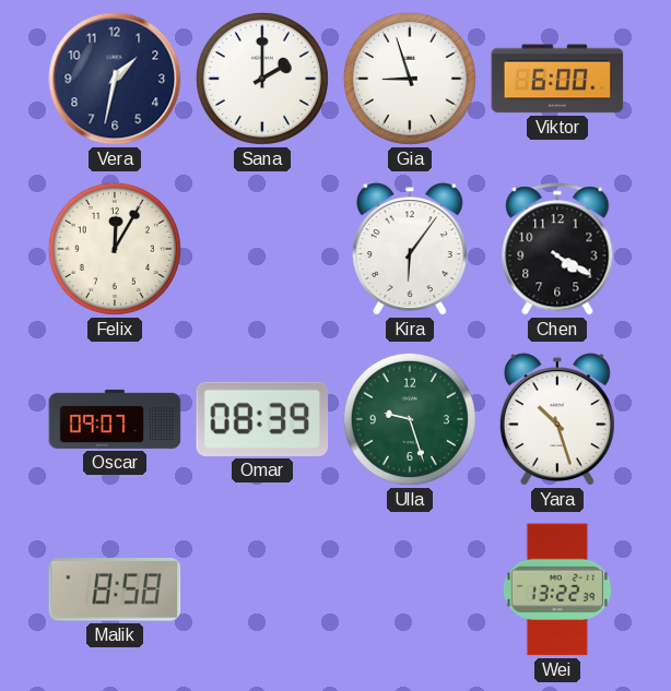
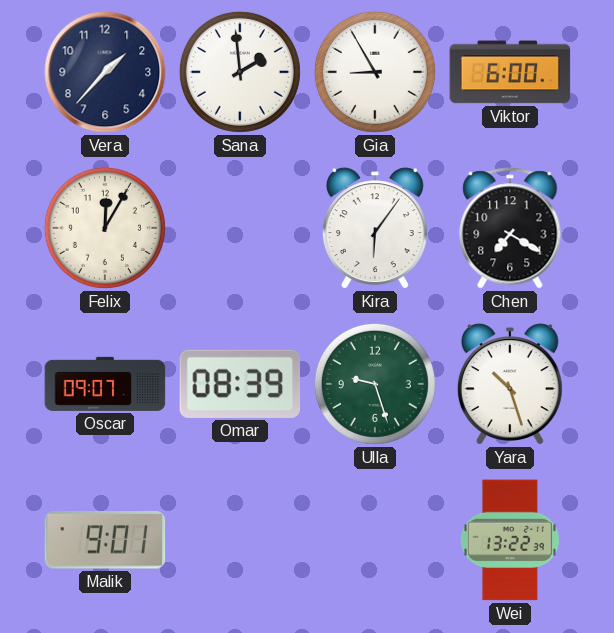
Vera: 1:32 -> 1:37
Sana: 2:00 -> 1:59
Gia: 8:57 -> 8:55
Chen: 4:20 -> 7:20
Malik: 8:58 -> 9:01
